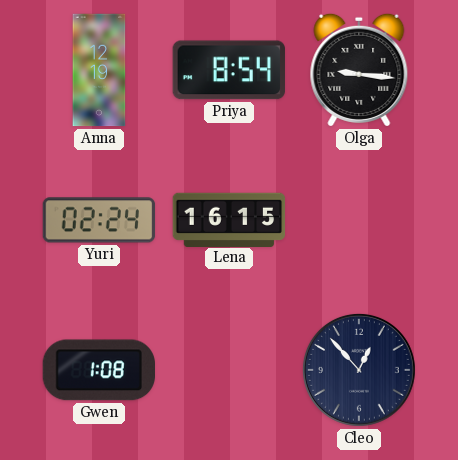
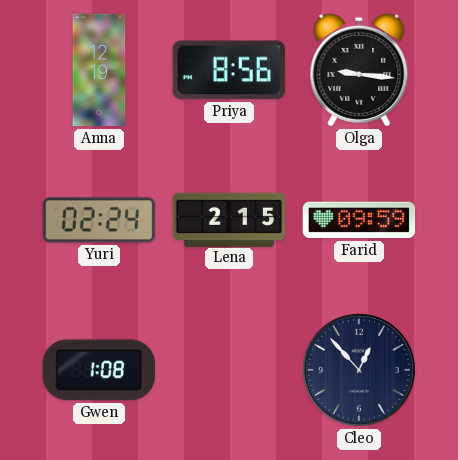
Priya: 8:54 -> 8:56
Lena: 16:15 -> 2:15
Farid: none -> 09:59
